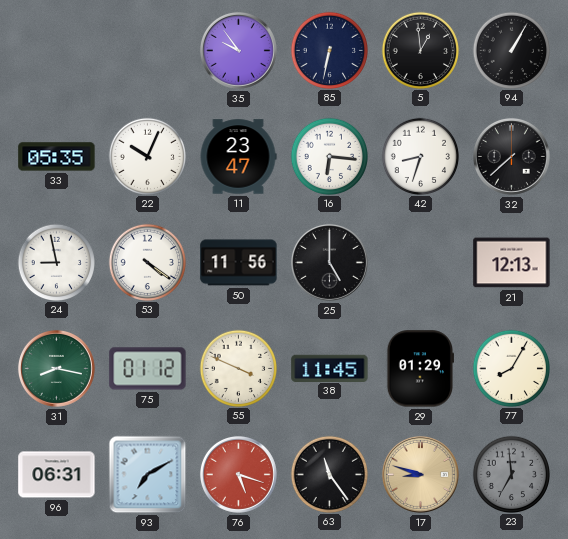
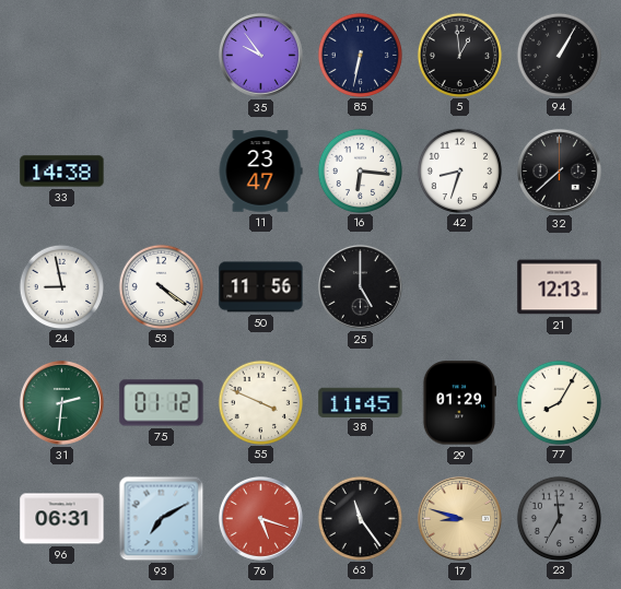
33: 05:35 -> 14:38
22: 10:04 -> none
31: 8:17 -> 2:31
